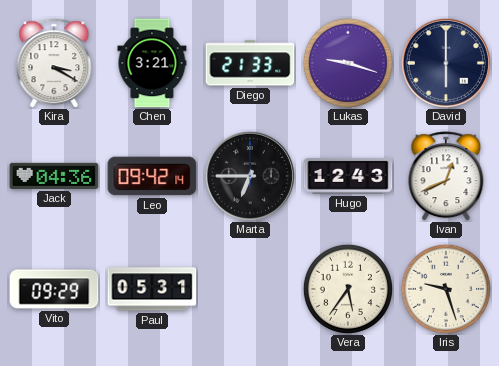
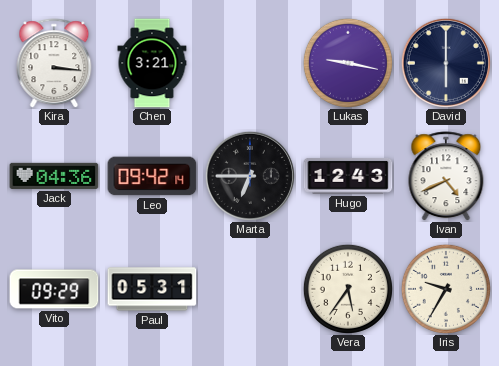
Kira: 3:20 -> 3:16
Diego: 21:33 -> none
Lukas: 9:18 -> 9:17
Ivan: 12:41 -> 4:41
Iris: 9:27 -> 9:35
